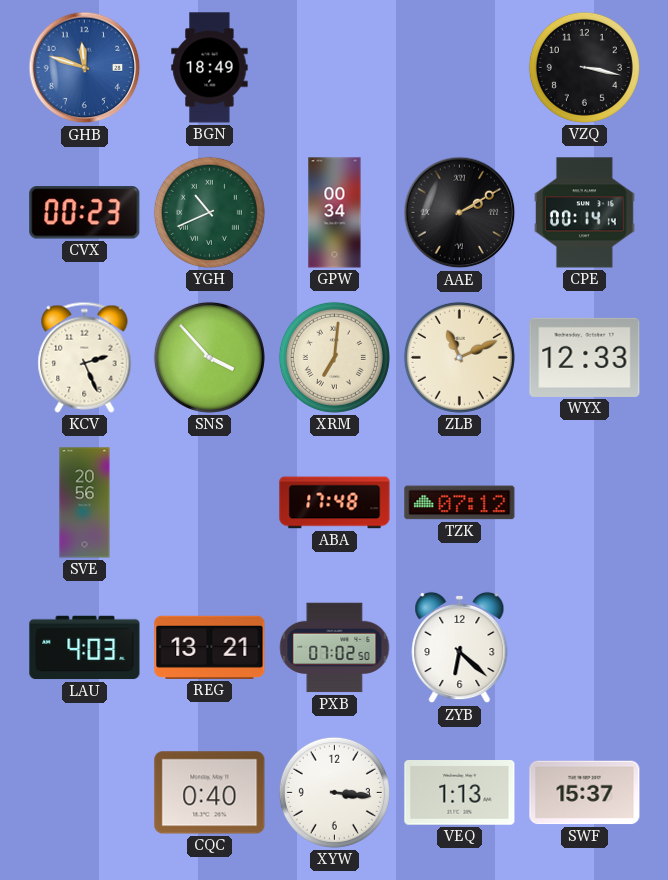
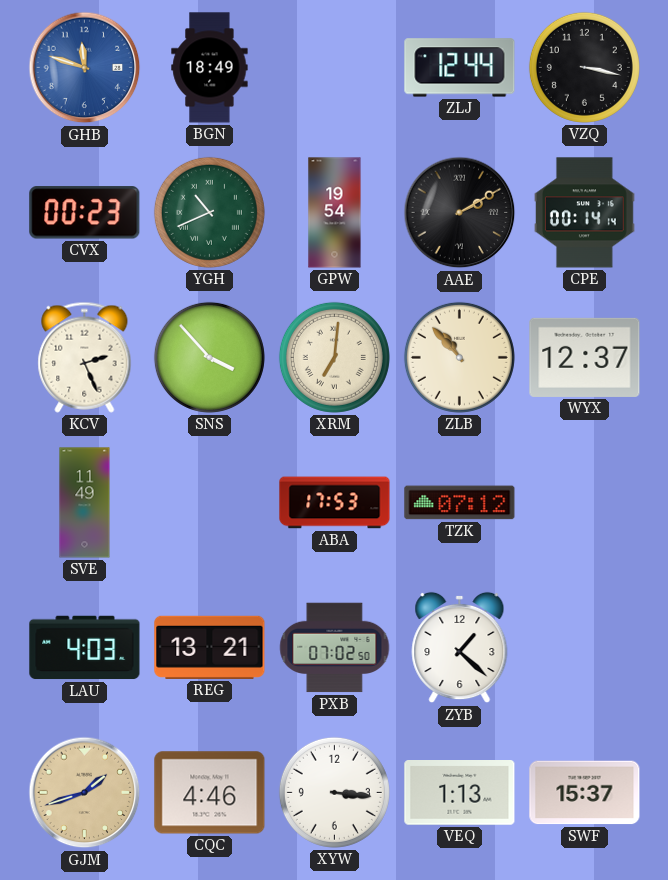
ZLJ: none -> 12:44
GPW: 00:34 -> 19:54
ZLB: 11:11 -> 10:53
WYX: 12:33 -> 12:37
SVE: 20:56 -> 11:49
ABA: 17:48 -> 17:53
ZYB: 6:22 -> 1:22
GJM: none -> 1:42
CQC: 0:40 -> 4:46
